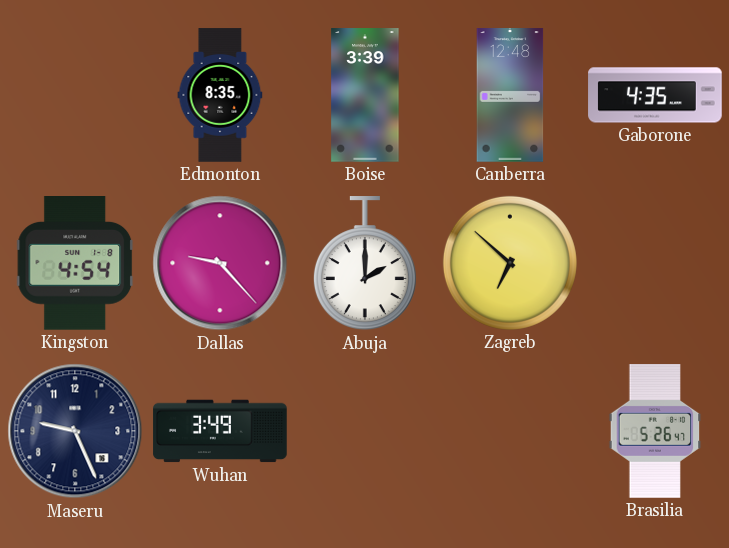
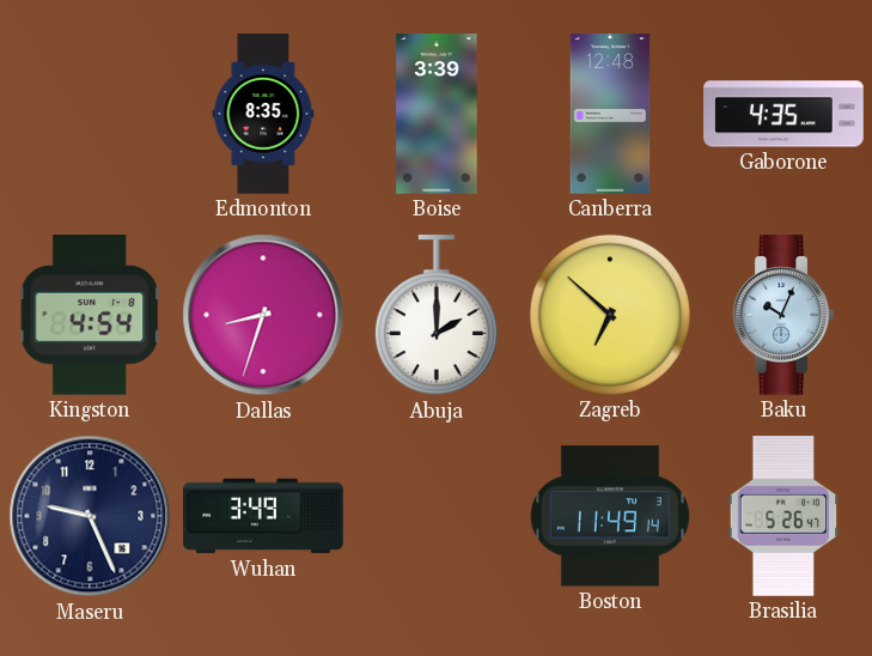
Dallas: 9:23 -> 8:33
Baku: none -> 10:04
Boston: none -> 11:49
